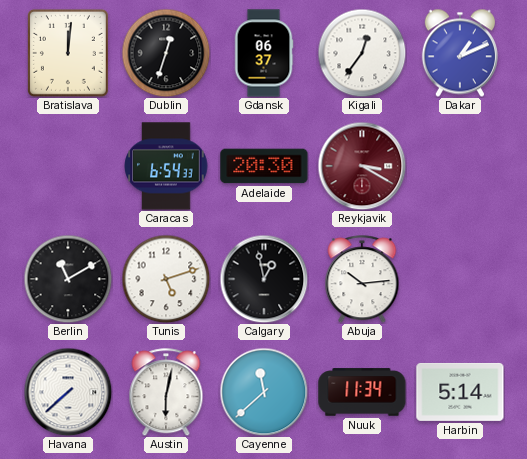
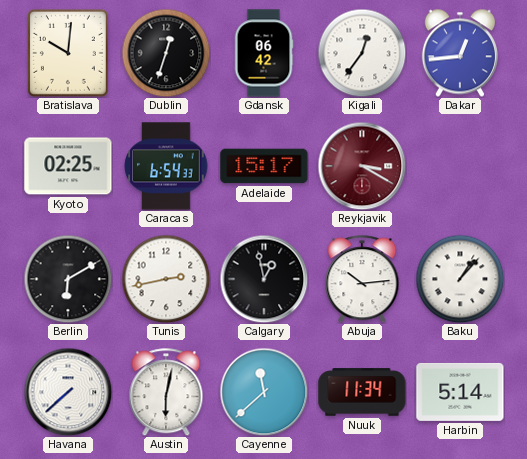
Bratislava: 12:01 -> 10:01
Gdansk: 06:37 -> 06:42
Dakar: 1:11 -> 12:44
Kyoto: none -> 02:25
Adelaide: 20:30 -> 15:17
Berlin: 11:10 -> 6:10
Tunis: 5:12 -> 2:43
Baku: none -> 1:07
